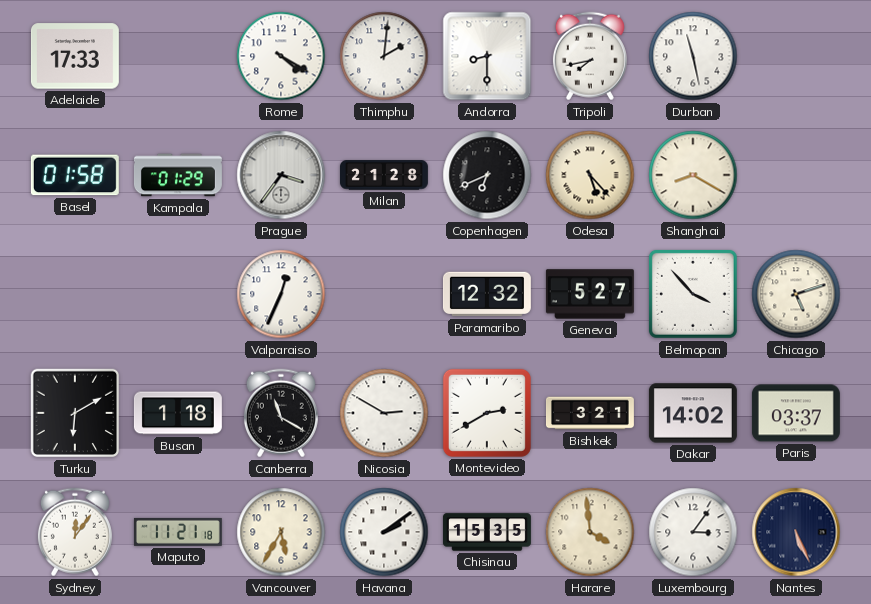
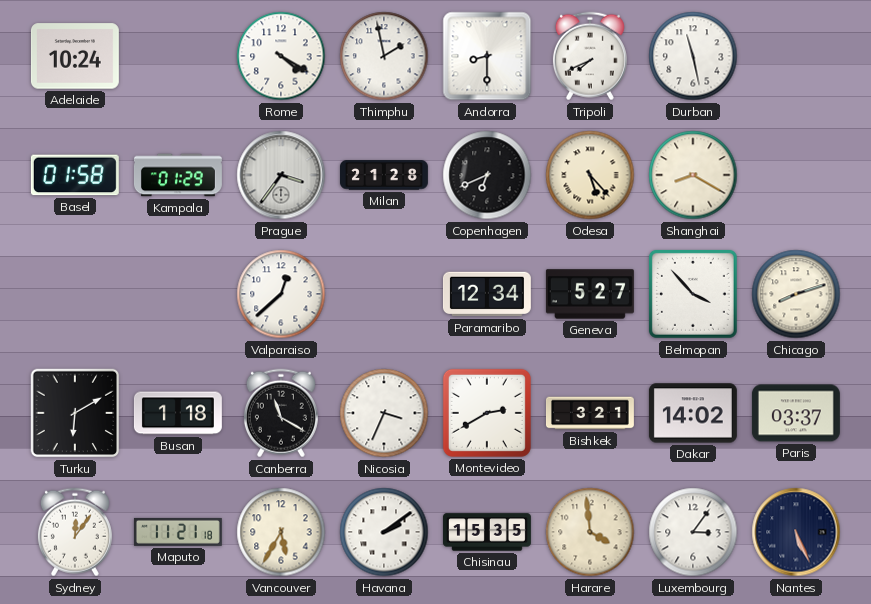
Adelaide: 17:33 -> 10:24
Thimphu: 2:01 -> 1:58
Tripoli: 7:43 -> 7:41
Valparaiso: 12:34 -> 12:38
Paramaribo: 12:32 -> 12:34
Chicago: 5:12 -> 8:12
Nicosia: 2:50 -> 3:34
